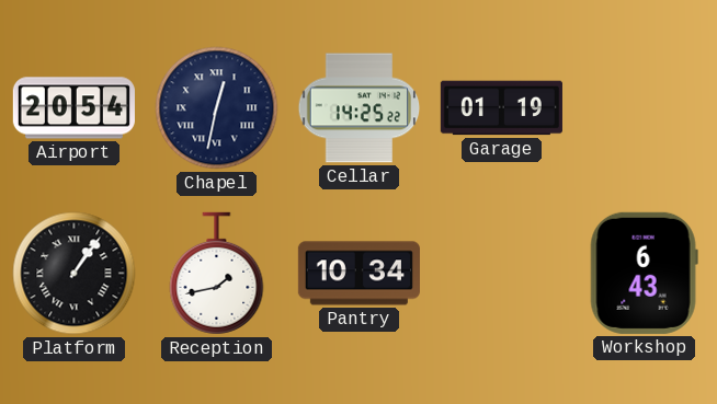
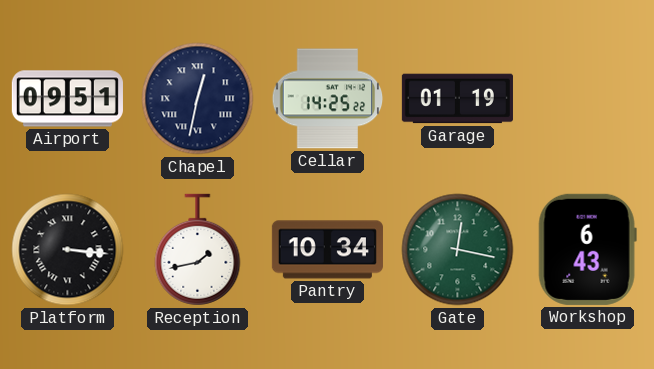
Airport: 20:54 -> 09:51
Platform: 1:06 -> 3:16
Gate: none -> 12:17
